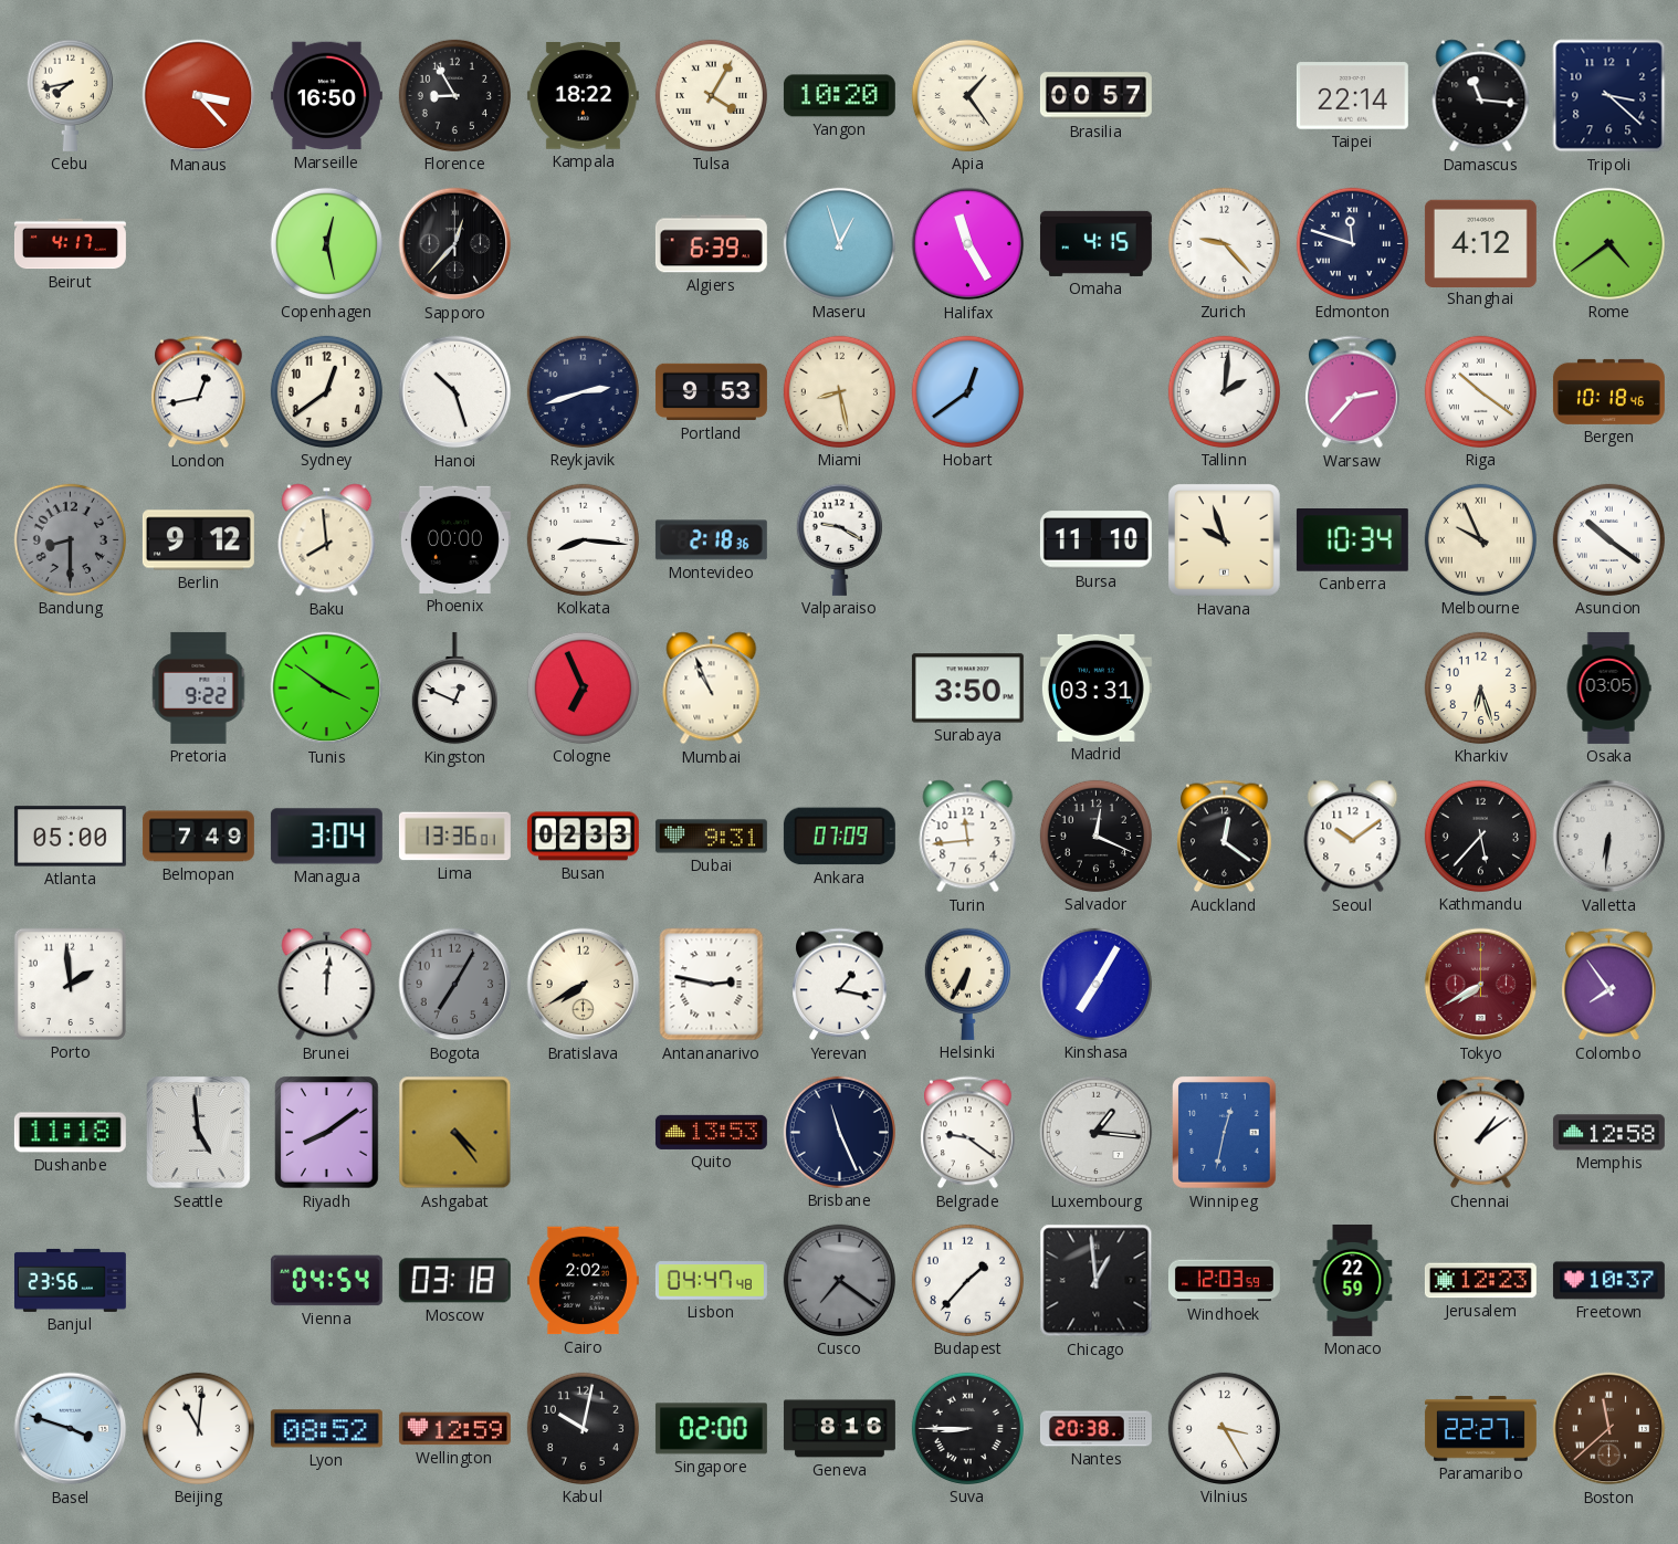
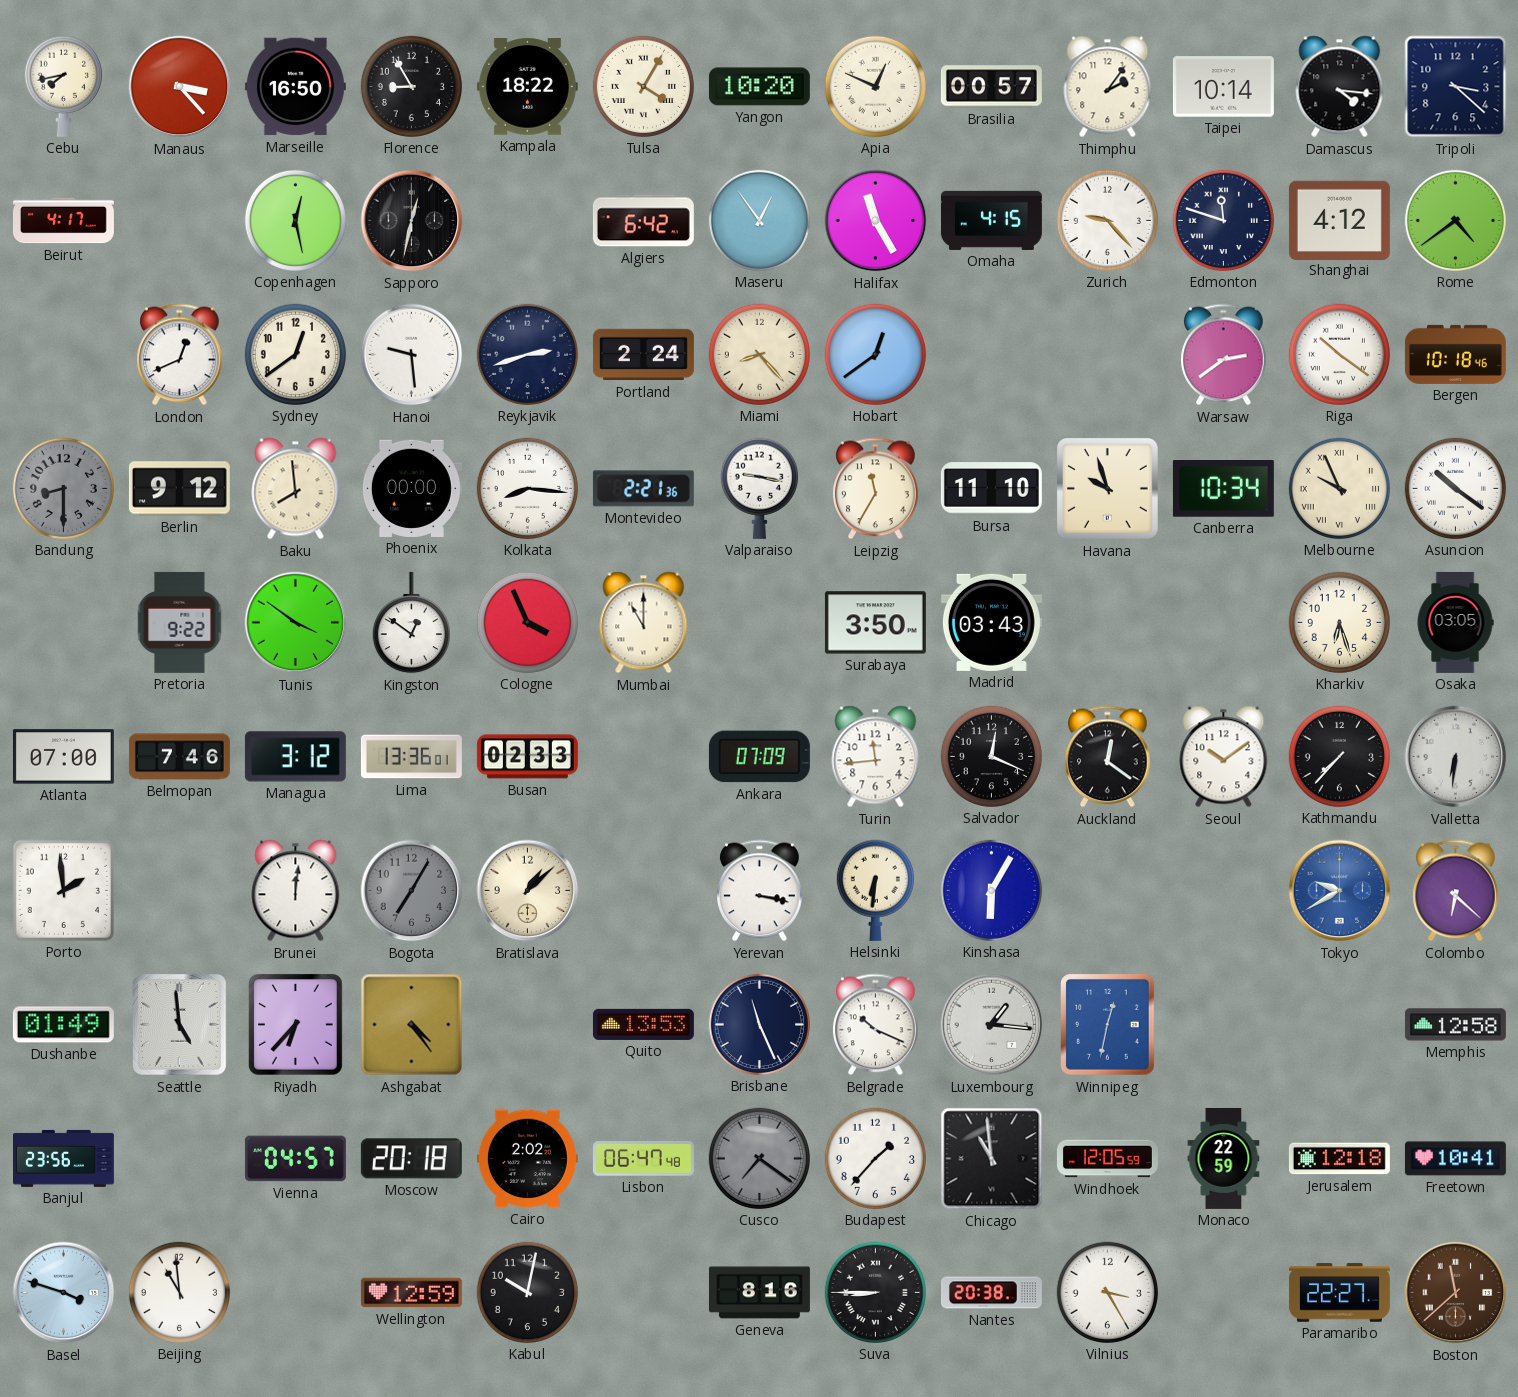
Apia: 1:24 -> 12:49
Thimphu: none -> 2:06
Taipei: 22:14 -> 10:14
Damascus: 11:16 -> 4:16
Sapporo: 12:37 -> 12:32
Algiers: 6:39 -> 6:42
Maseru: 12:57 -> 12:54
London: 12:43 -> 12:41
Hanoi: 10:27 -> 9:29
Portland: 9:53 -> 2:24
Miami: 8:28 -> 8:23
Tallinn: 2:01 -> none
Warsaw: 2:37 -> 2:39
Montevideo: 2:18 -> 2:21
Valparaiso: 9:20 -> 9:17
Leipzig: none -> 11:35
Kingston: 12:49 -> 12:51
Cologne: 6:56 -> 3:56
Mumbai: 10:56 -> 11:00
Madrid: 03:31 -> 03:43
Atlanta: 05:00 -> 07:00
Belmopan: 7:49 -> 7:46
Managua: 3:04 -> 3:12
Dubai: 9:31 -> none
Kathmandu: 5:37 -> 7:37
Bratislava: 7:40 -> 1:08
Antananarivo: 2:47 -> none
Yerevan: 1:17 -> 3:17
Helsinki: 6:35 -> 6:31
Kinshasa: 7:05 -> 6:05
Tokyo: 7:40 -> 9:40
Tokyo dial: burgundy -> blue
Colombo: 7:54 -> 6:22
Dushanbe: 11:18 -> 01:49
Riyadh: 8:09 -> 6:37
Belgrade: 9:21 -> 10:19
Chennai: 1:09 -> none
Vienna: 04:54 -> 04:57
Moscow: 03:18 -> 20:18
Lisbon: 04:47 -> 06:47
Chicago: 12:59 -> 10:59
Windhoek: 12:03 -> 12:05
Jerusalem: 12:23 -> 12:18
Freetown: 10:37 -> 10:41
Beijing: 11:01 -> 10:59
Lyon: 08:52 -> none
Singapore: 02:00 -> none
